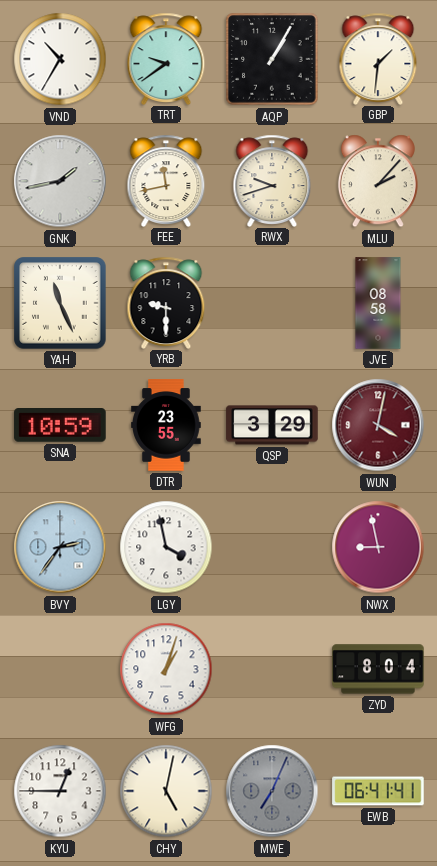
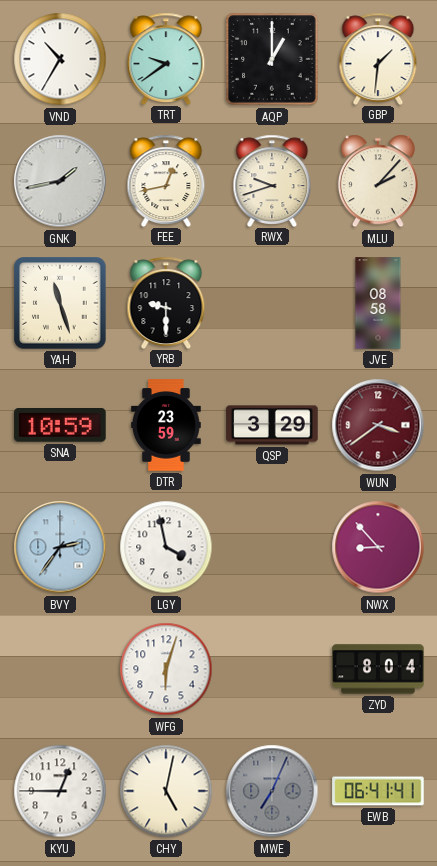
AQP: 1:05 -> 1:00
FEE: 11:43 -> 12:43
YAH: 11:26 -> 11:27
DTR: 23:55 -> 23:59
WUN: 4:02 -> 3:39
NWX: 8:58 -> 8:53
WFG: 1:03 -> 6:03
